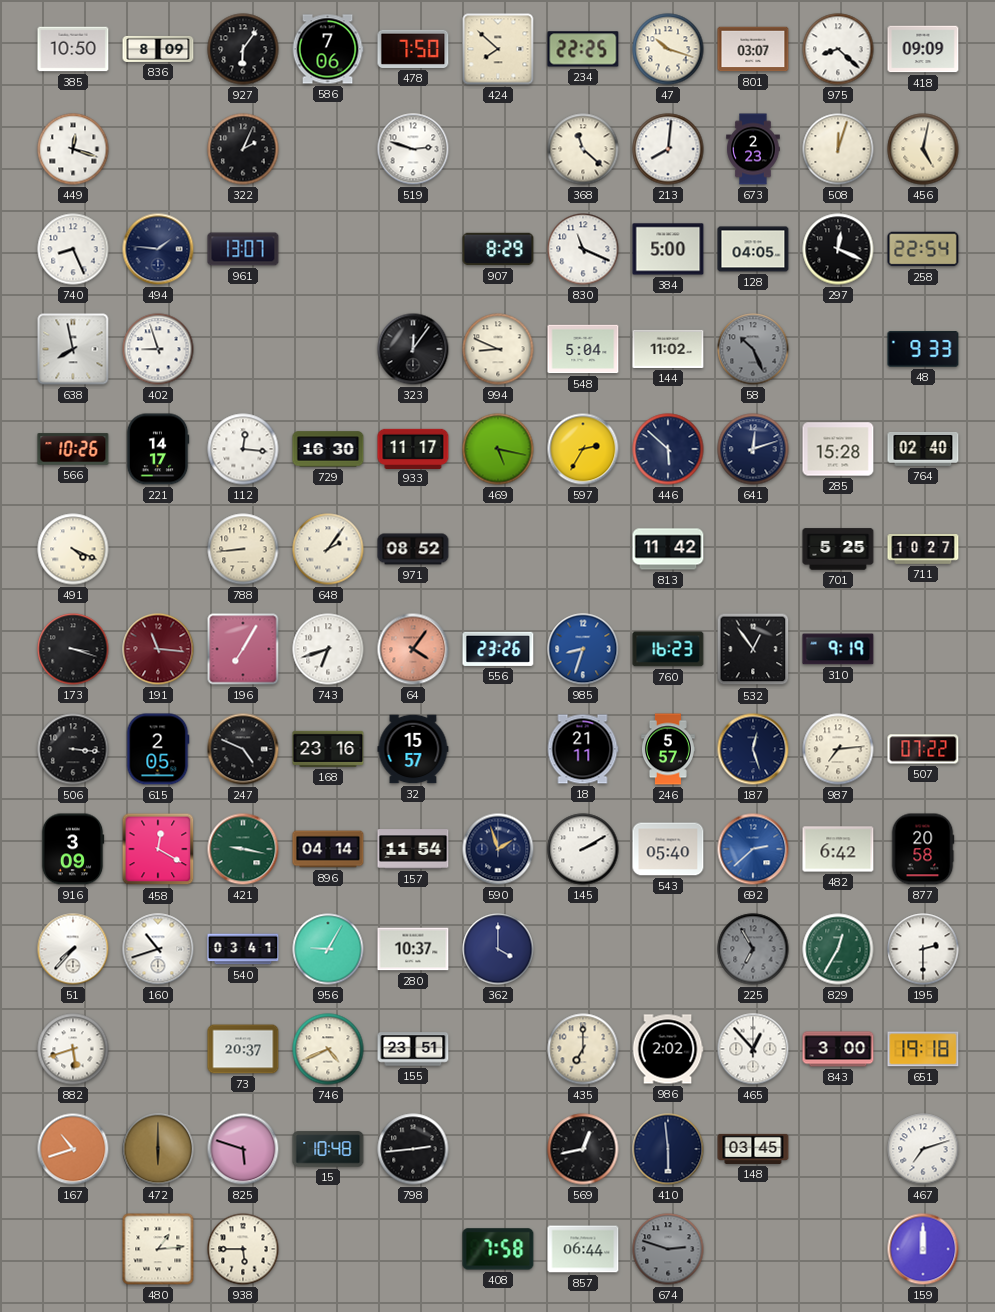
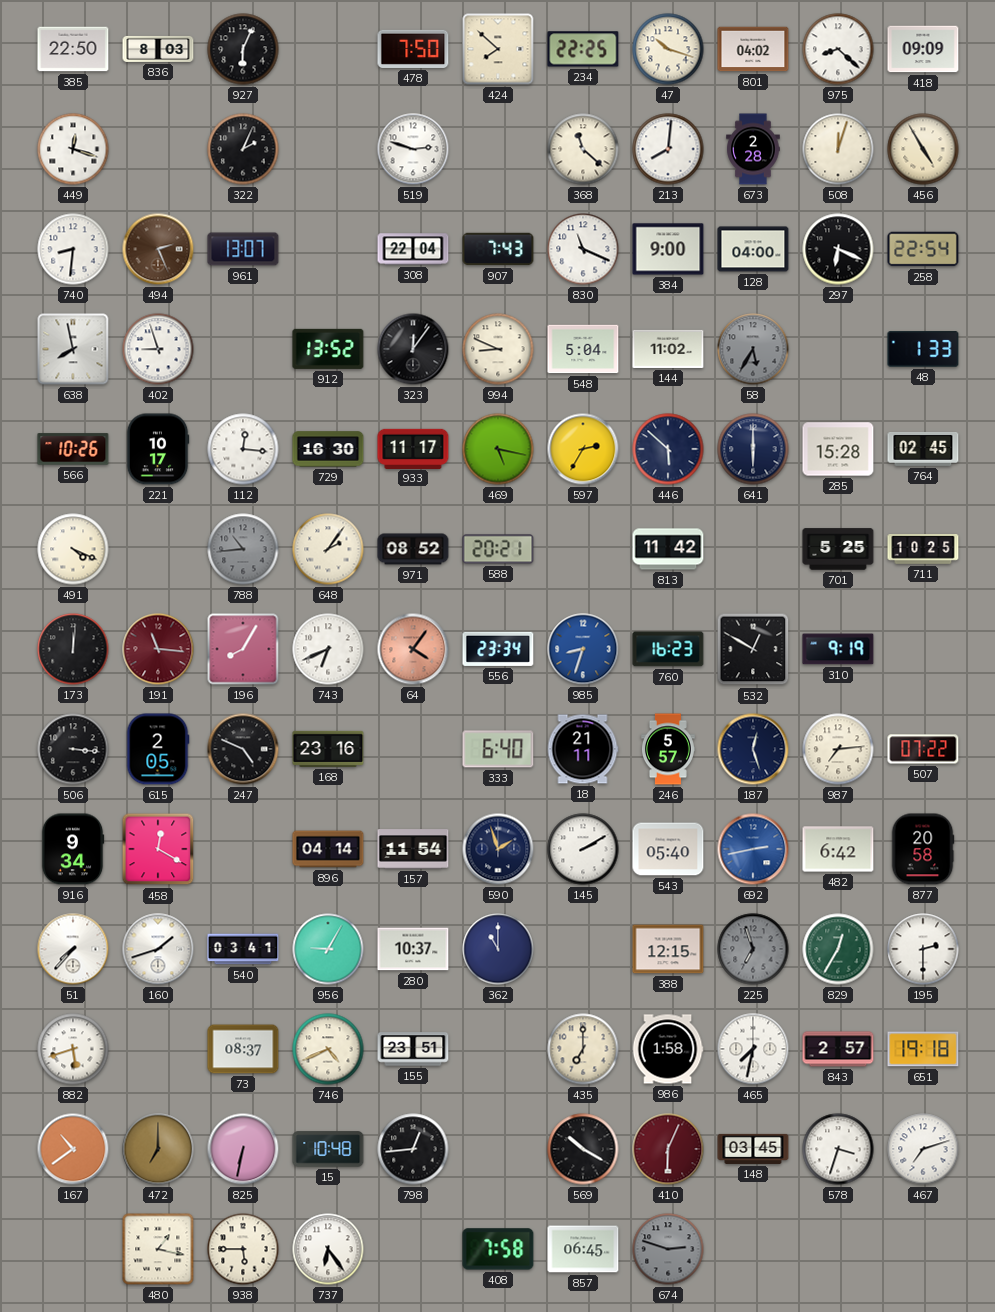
385: 10:50 -> 22:50
836: 8:09 -> 8:03
927: 6:06 -> 6:04
586: 7:06 -> none
801: 03:07 -> 04:02
673: 2:23 -> 2:28
456: 5:02 -> 4:55
740: 8:26 -> 8:31
494: 1:46 -> 2:26
494 dial: navy -> brown
308: none -> 22:04
907: 8:29 -> 7:43
384: 5:00 -> 9:00
128: 04:05 -> 04:00
297: 12:19 -> 6:19
912: none -> 13:52
58: 10:26 -> 5:35
48: 9:33 -> 1:33
221: 14:17 -> 10:17
641: 12:12 -> 6:00
764: 02:40 -> 02:45
788: 8:44 -> 10:44
788 dial: cream -> grey
588: none -> 20:21
711: 10:27 -> 10:25
173: 3:18 -> 12:01
196: 7:05 -> 8:05
743: 6:42 -> 6:41
556: 23:26 -> 23:34
532: 12:54 -> 12:50
32: 15:57 -> none
333: none -> 6:40
916: 3:09 -> 9:34
421: 9:17 -> none
692: 2:38 -> 2:43
160: 10:42 -> 1:42
362: 4:00 -> 11:00
388: none -> 12:15
225: 6:55 -> 6:57
73: 20:37 -> 08:37
986: 2:02 -> 1:58
465: 12:53 -> 7:32
843: 3:00 -> 2:57
167: 10:42 -> 10:39
472: 6:00 -> 7:00
825: 5:48 -> 6:32
798: 2:44 -> 12:44
569: 12:43 -> 10:20
410: 5:59 -> 6:04
410 dial: navy -> burgundy
578: none -> 3:33
480: 1:14 -> 1:17
737: none -> 6:24
857: 06:44 -> 06:45
159: 12:00 -> none
